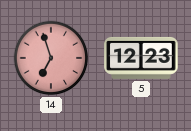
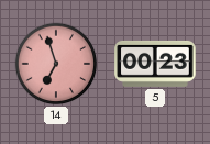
5: 12:23 -> 00:23
